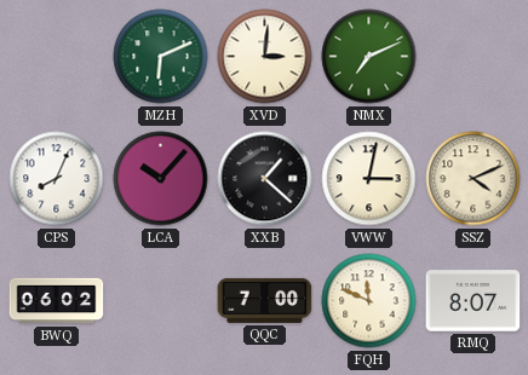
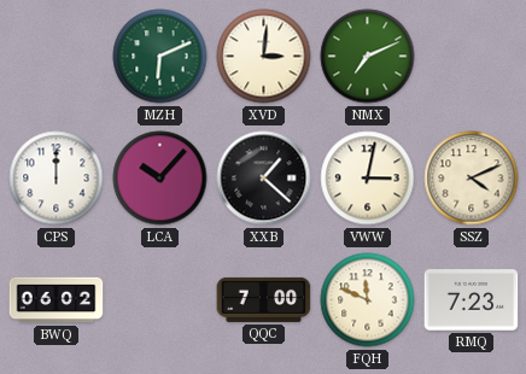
CPS: 8:04 -> 12:00
RMQ: 8:07 -> 7:23
